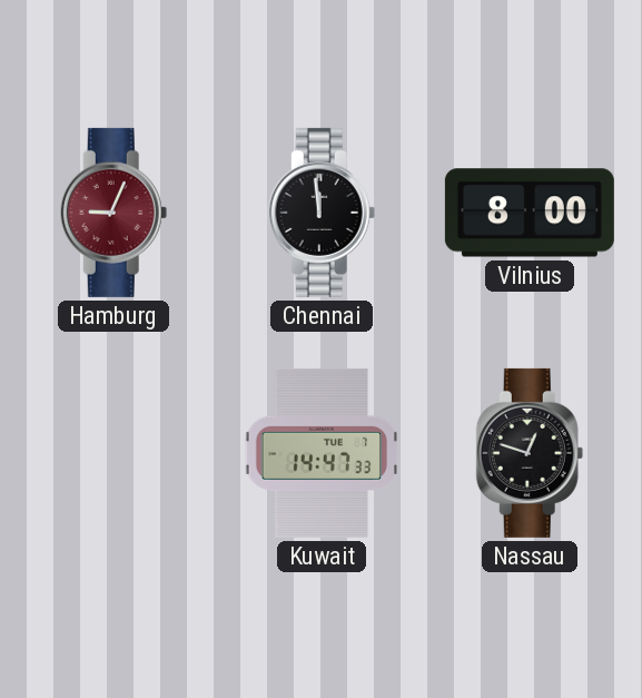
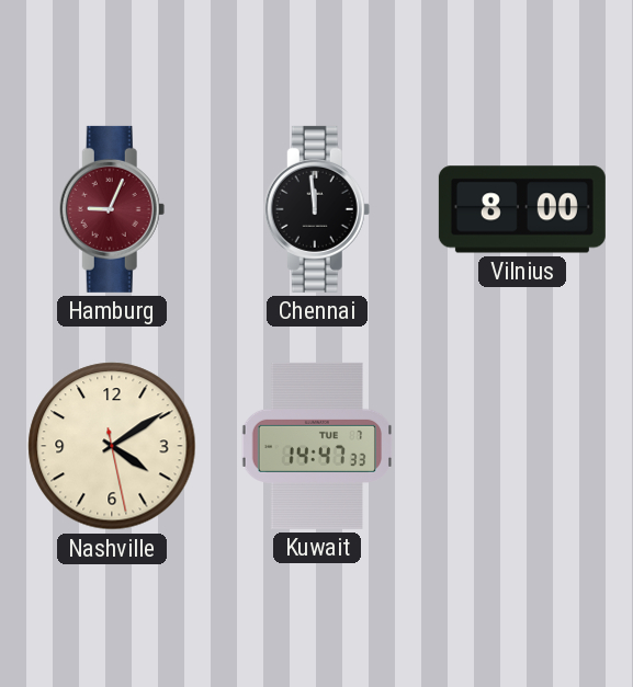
Nashville: none -> 4:09
Nassau: 12:48 -> none
